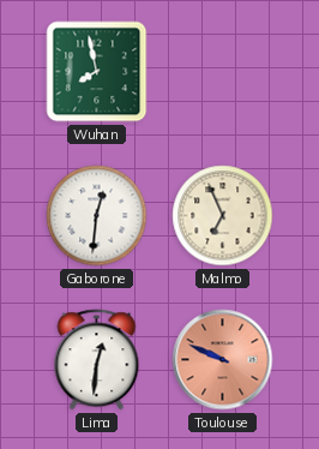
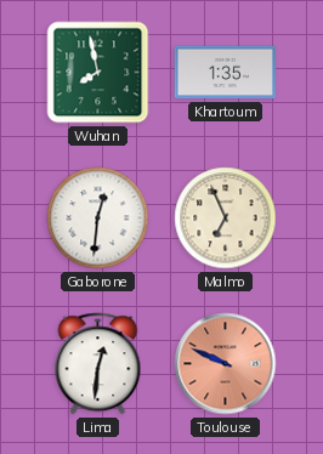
Khartoum: none -> 1:35
